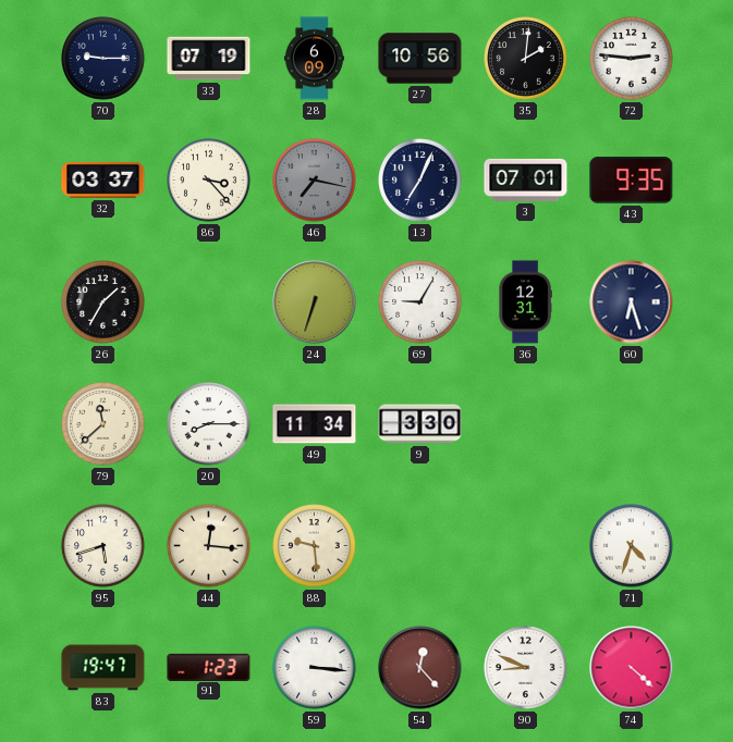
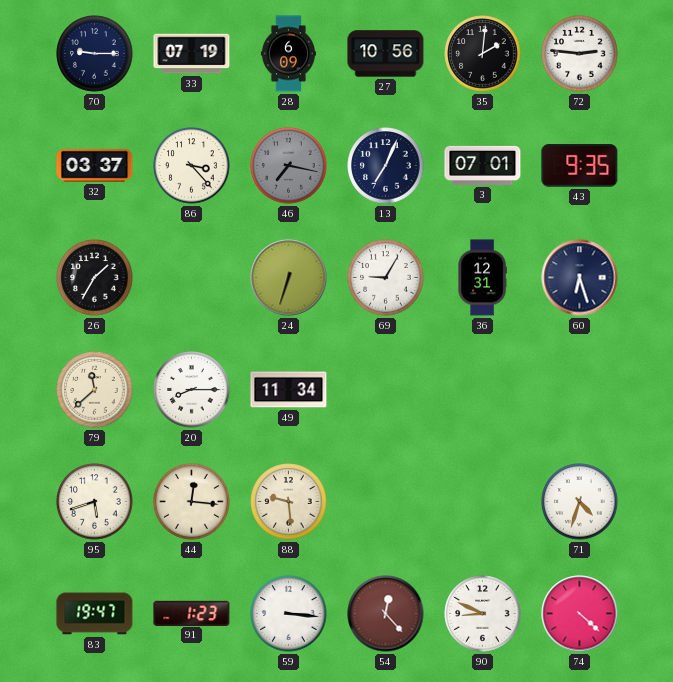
9: 3:30 -> none
